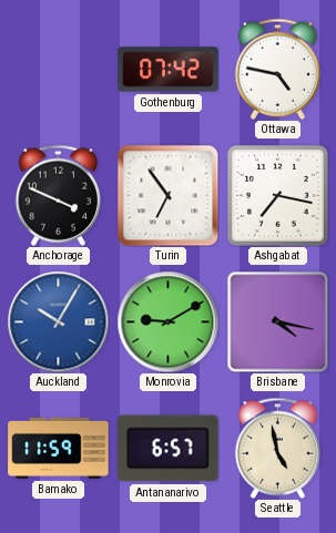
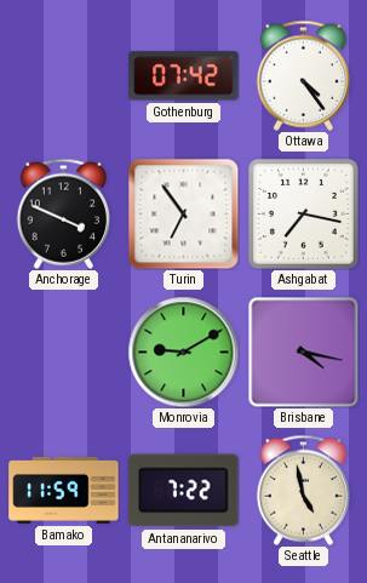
Ottawa: 4:47 -> 4:24
Auckland: 10:05 -> none
Antananarivo: 6:57 -> 7:22
